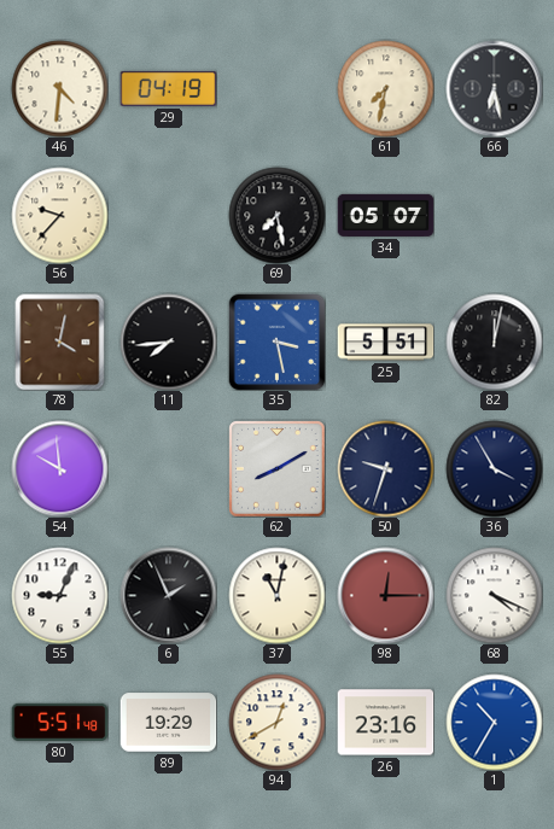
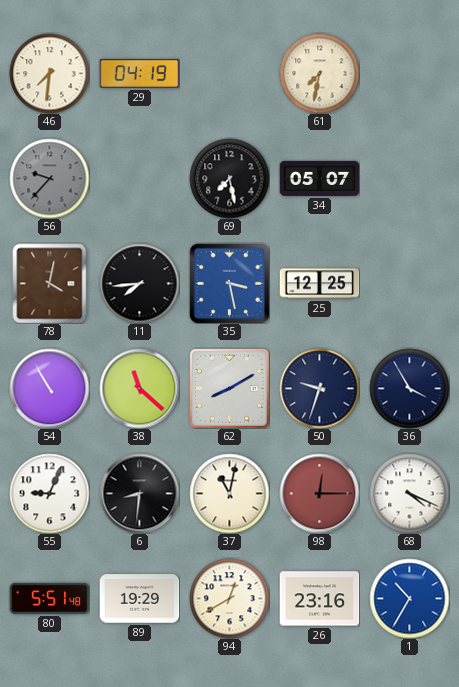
46: 4:31 -> 7:31
66: 6:28 -> none
56 dial: cream -> grey
25: 5:51 -> 12:25
82: 12:02 -> none
54: 9:59 -> 10:55
38: none -> 11:22
6: 1:56 -> 8:31
